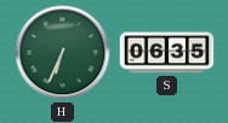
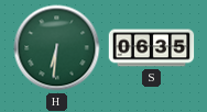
H: 6:34 -> 6:31
